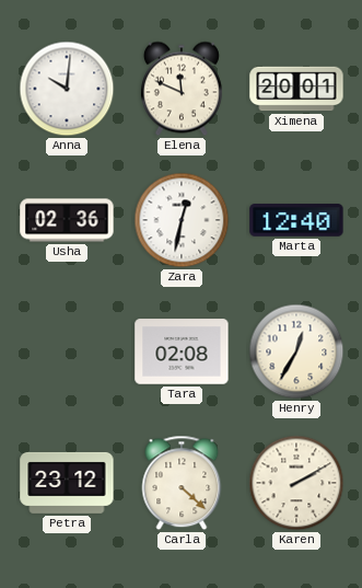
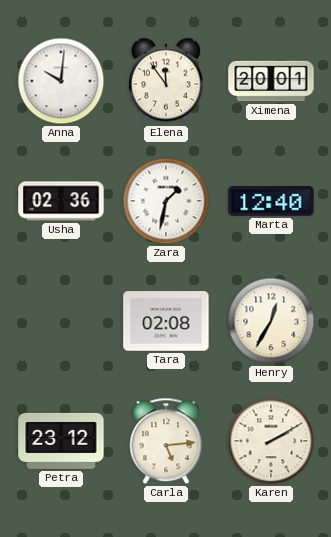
Elena: 11:49 -> 11:54
Zara: 12:32 -> 1:32
Carla: 4:22 -> 5:14
